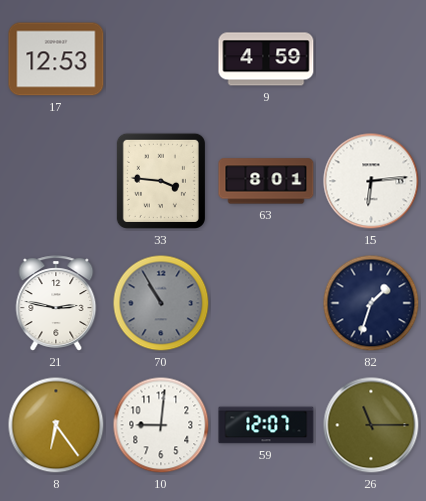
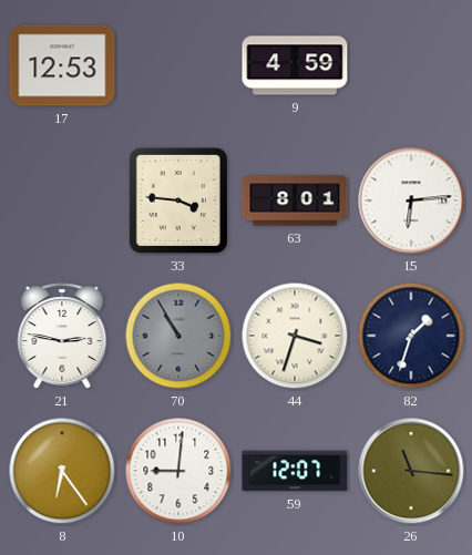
44: none -> 3:33
26: 11:15 -> 11:16
